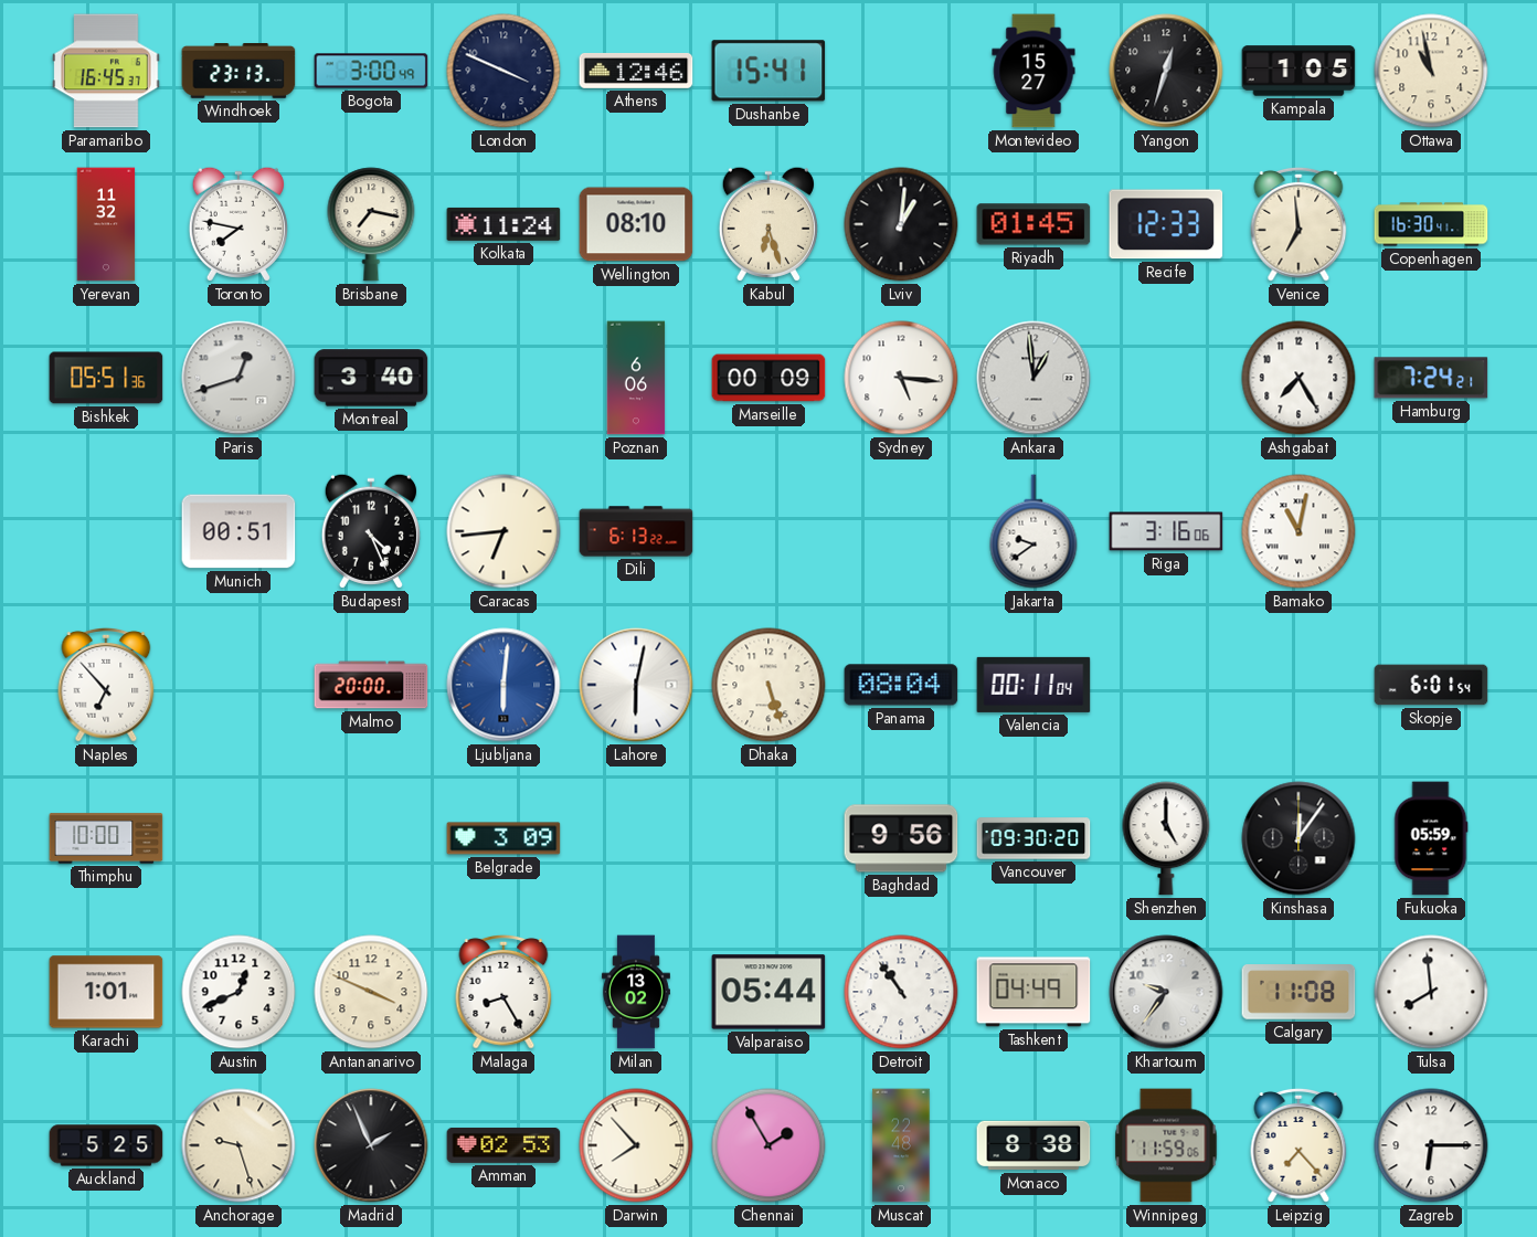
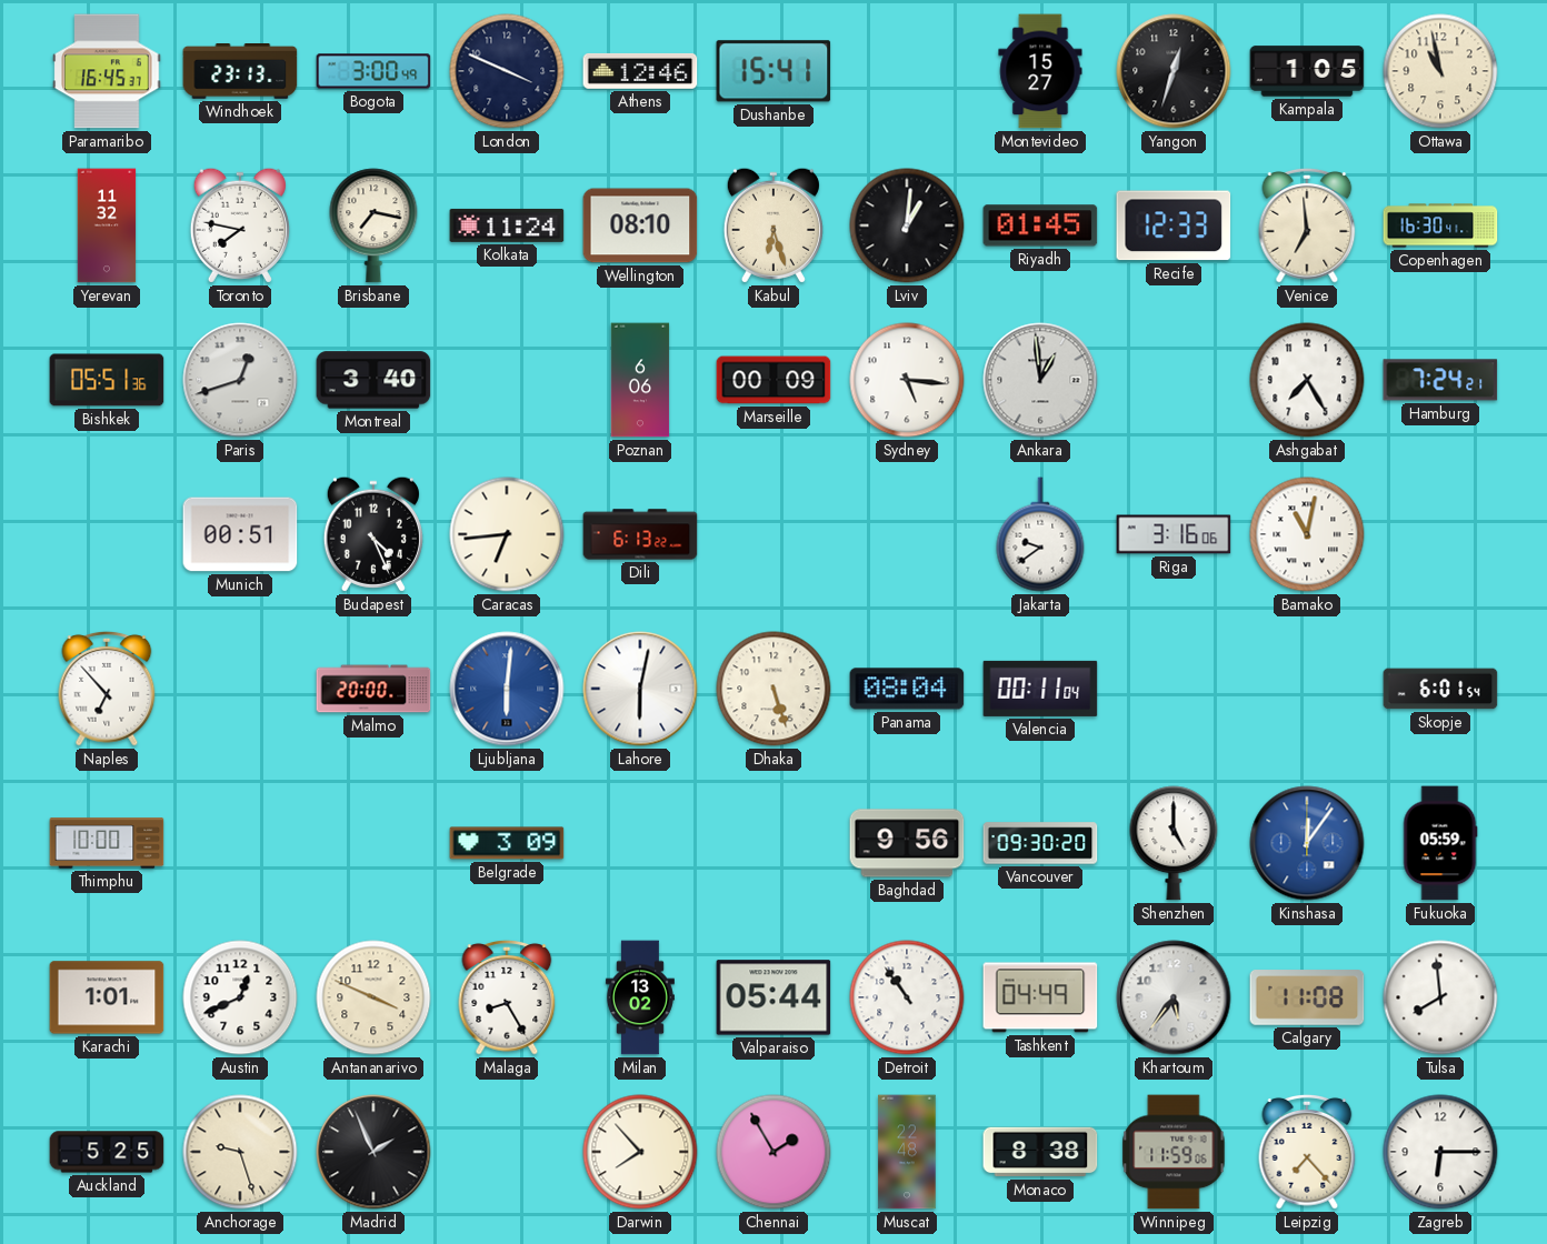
Kinshasa dial: black -> blue
Khartoum: 9:36 -> 5:36
Amman: 02:53 -> none
